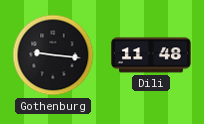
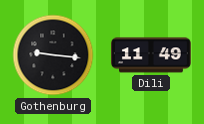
Dili: 11:48 -> 11:49
